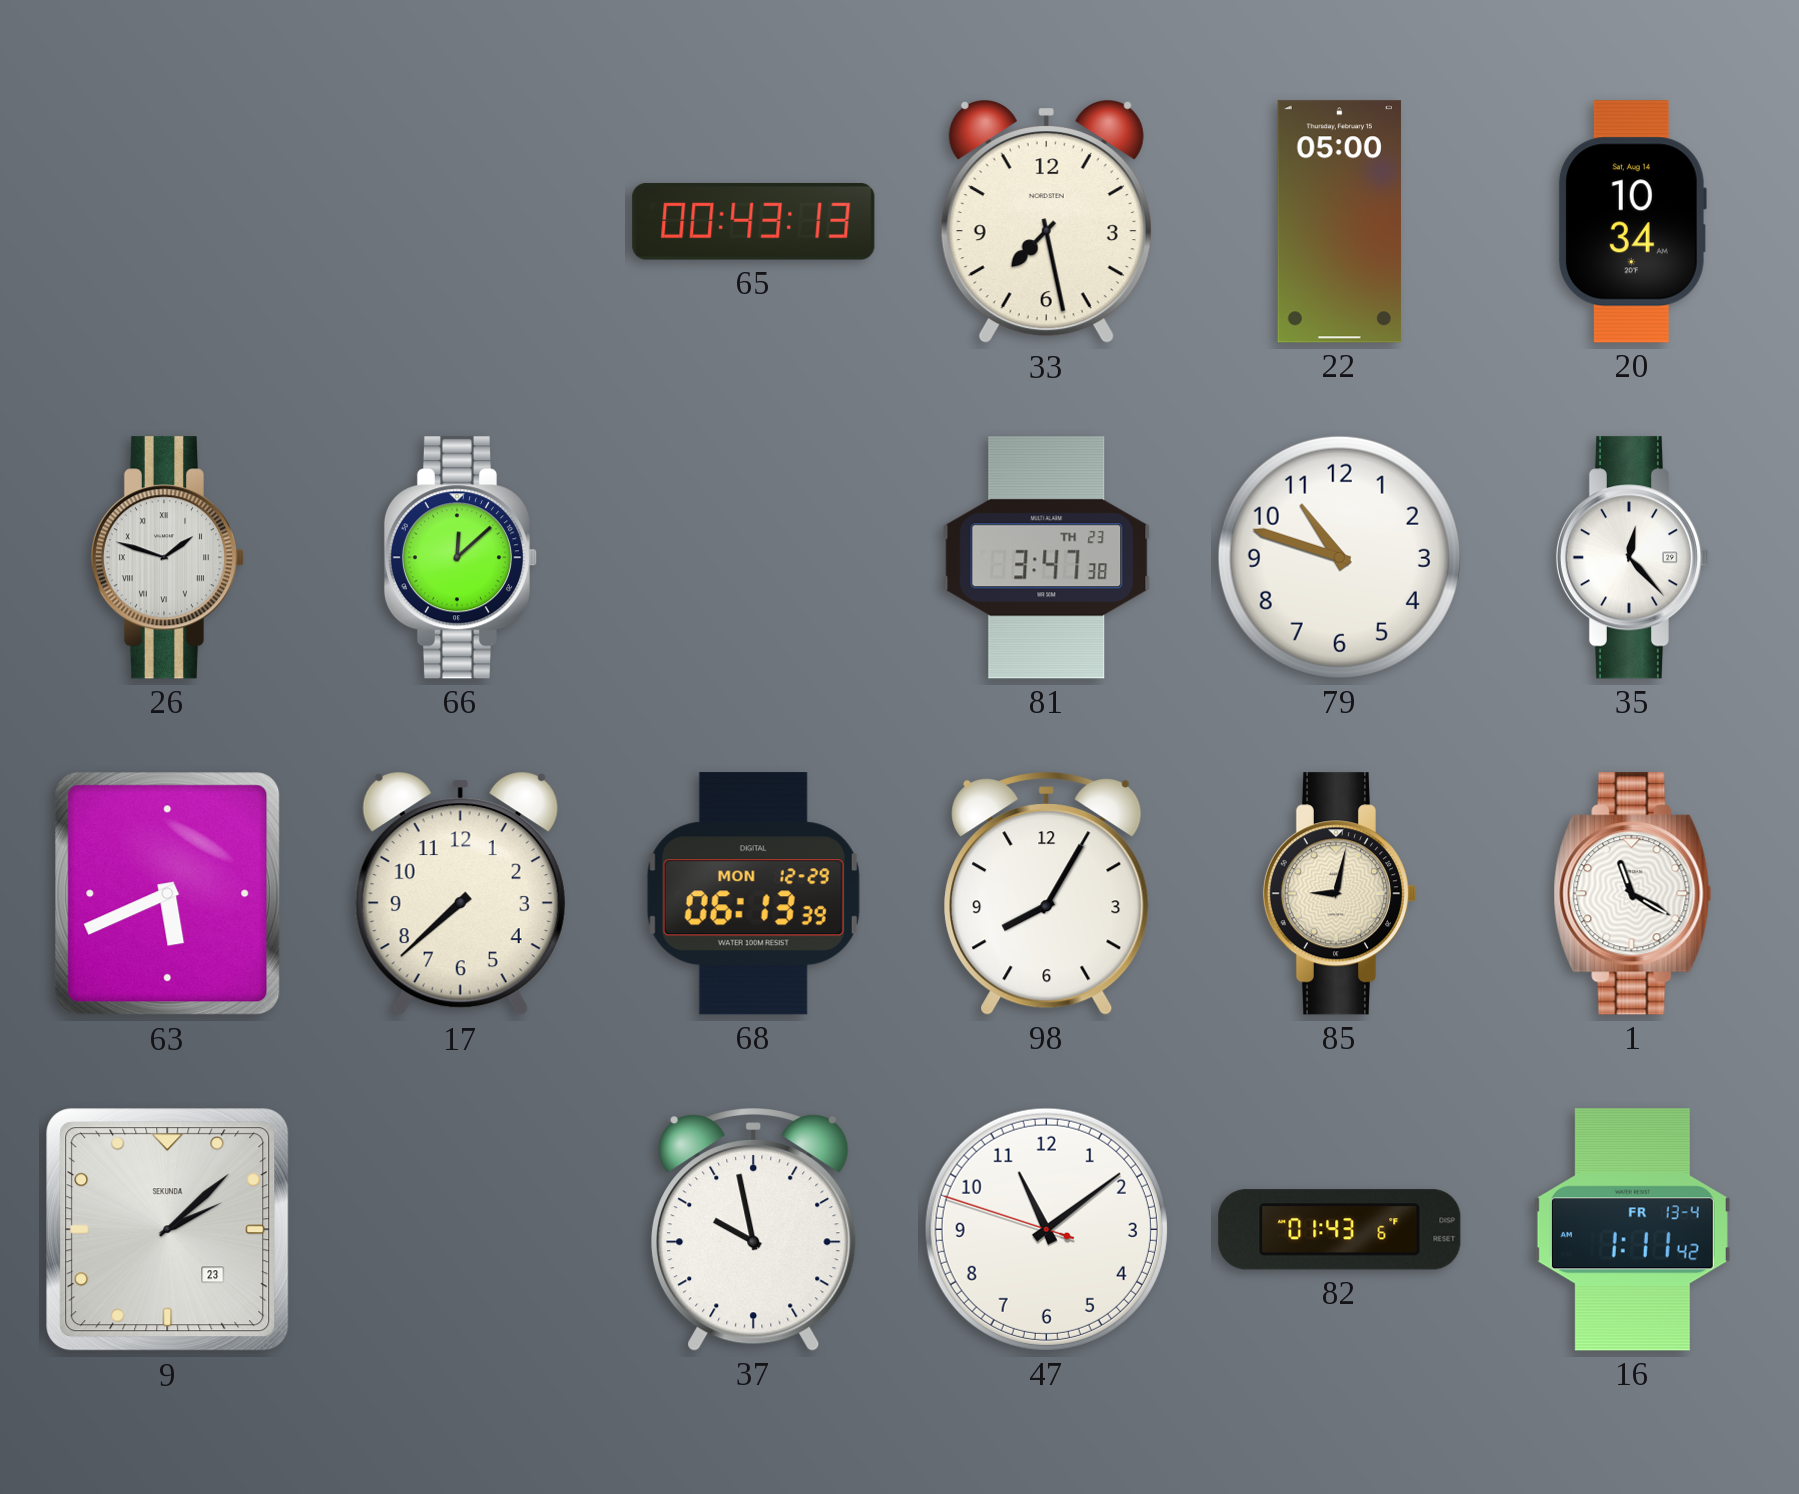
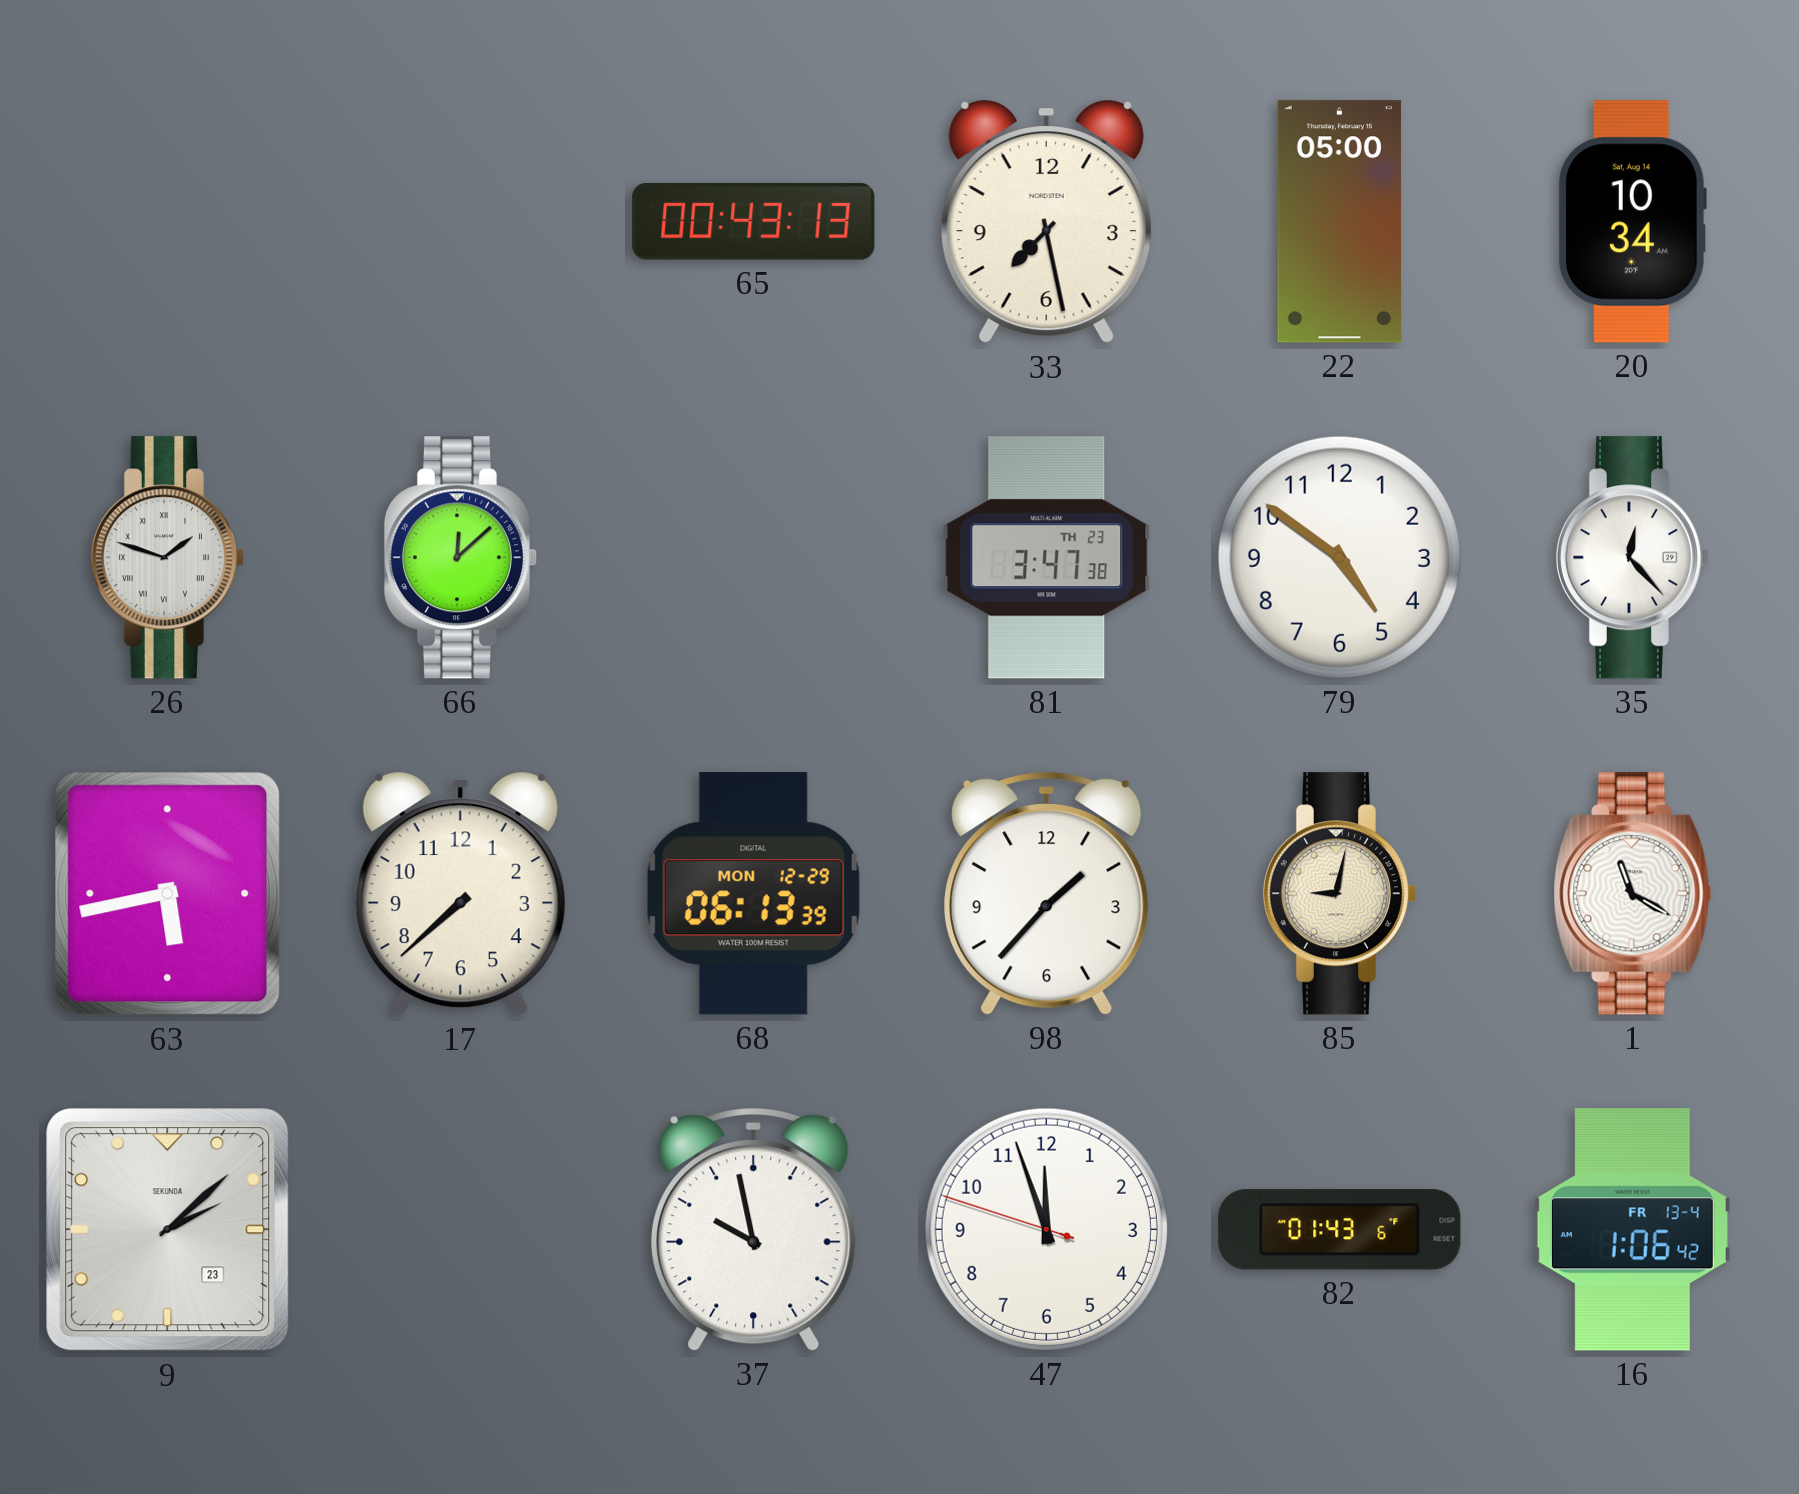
79: 10:48 -> 4:51
63: 5:41 -> 5:43
98: 8:05 -> 1:37
47: 11:08 -> 11:56
16: 1:11 -> 1:06
